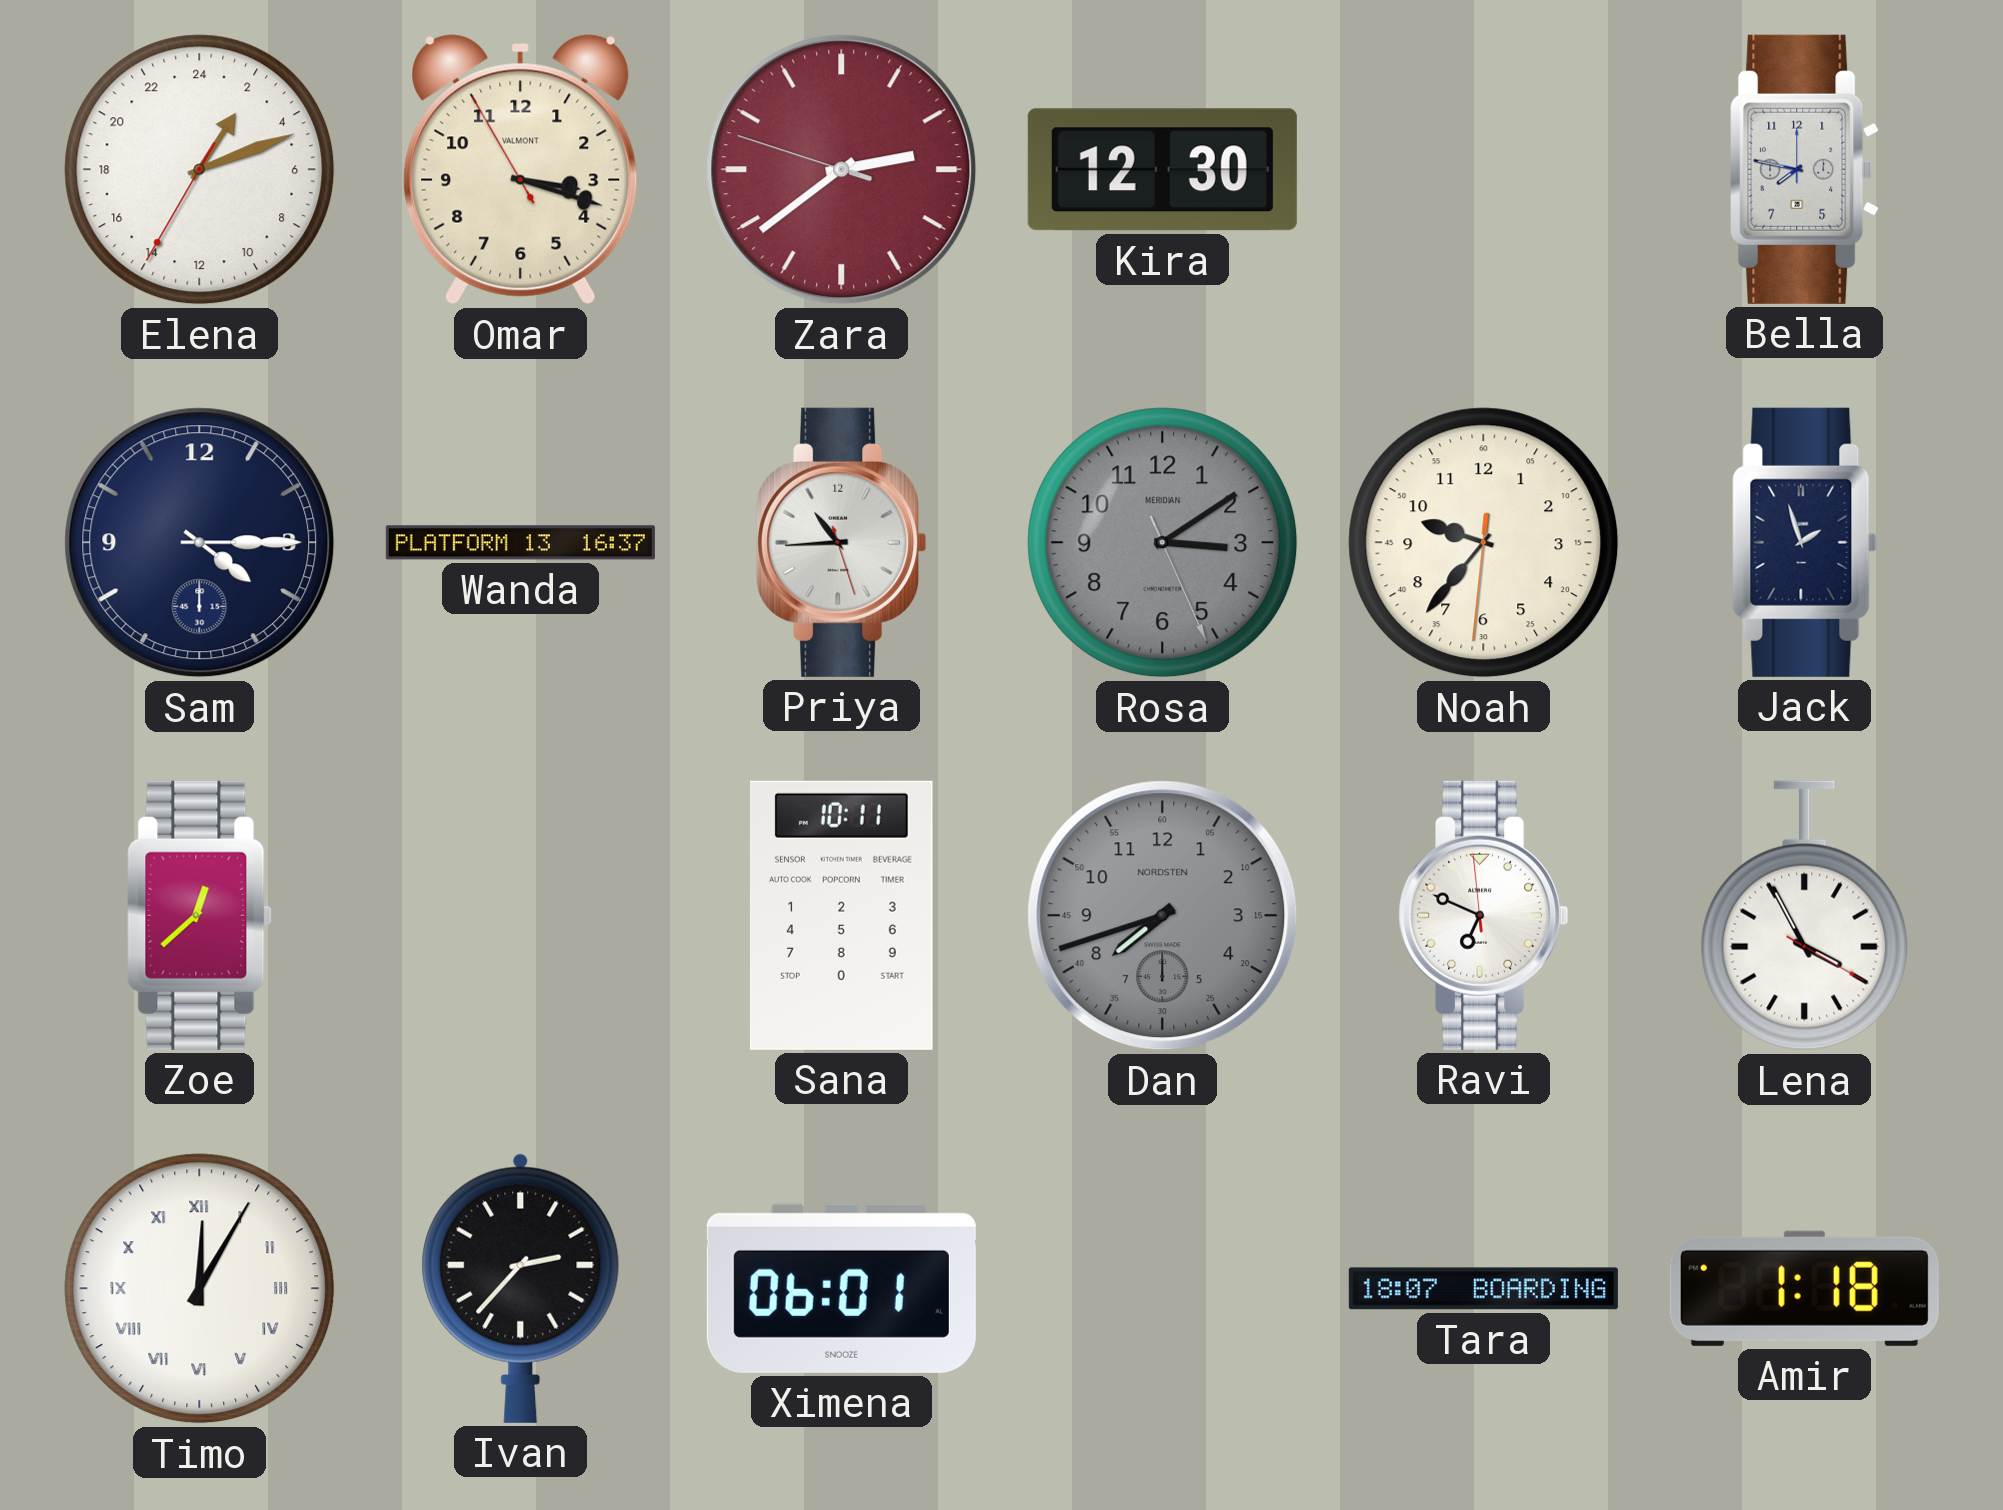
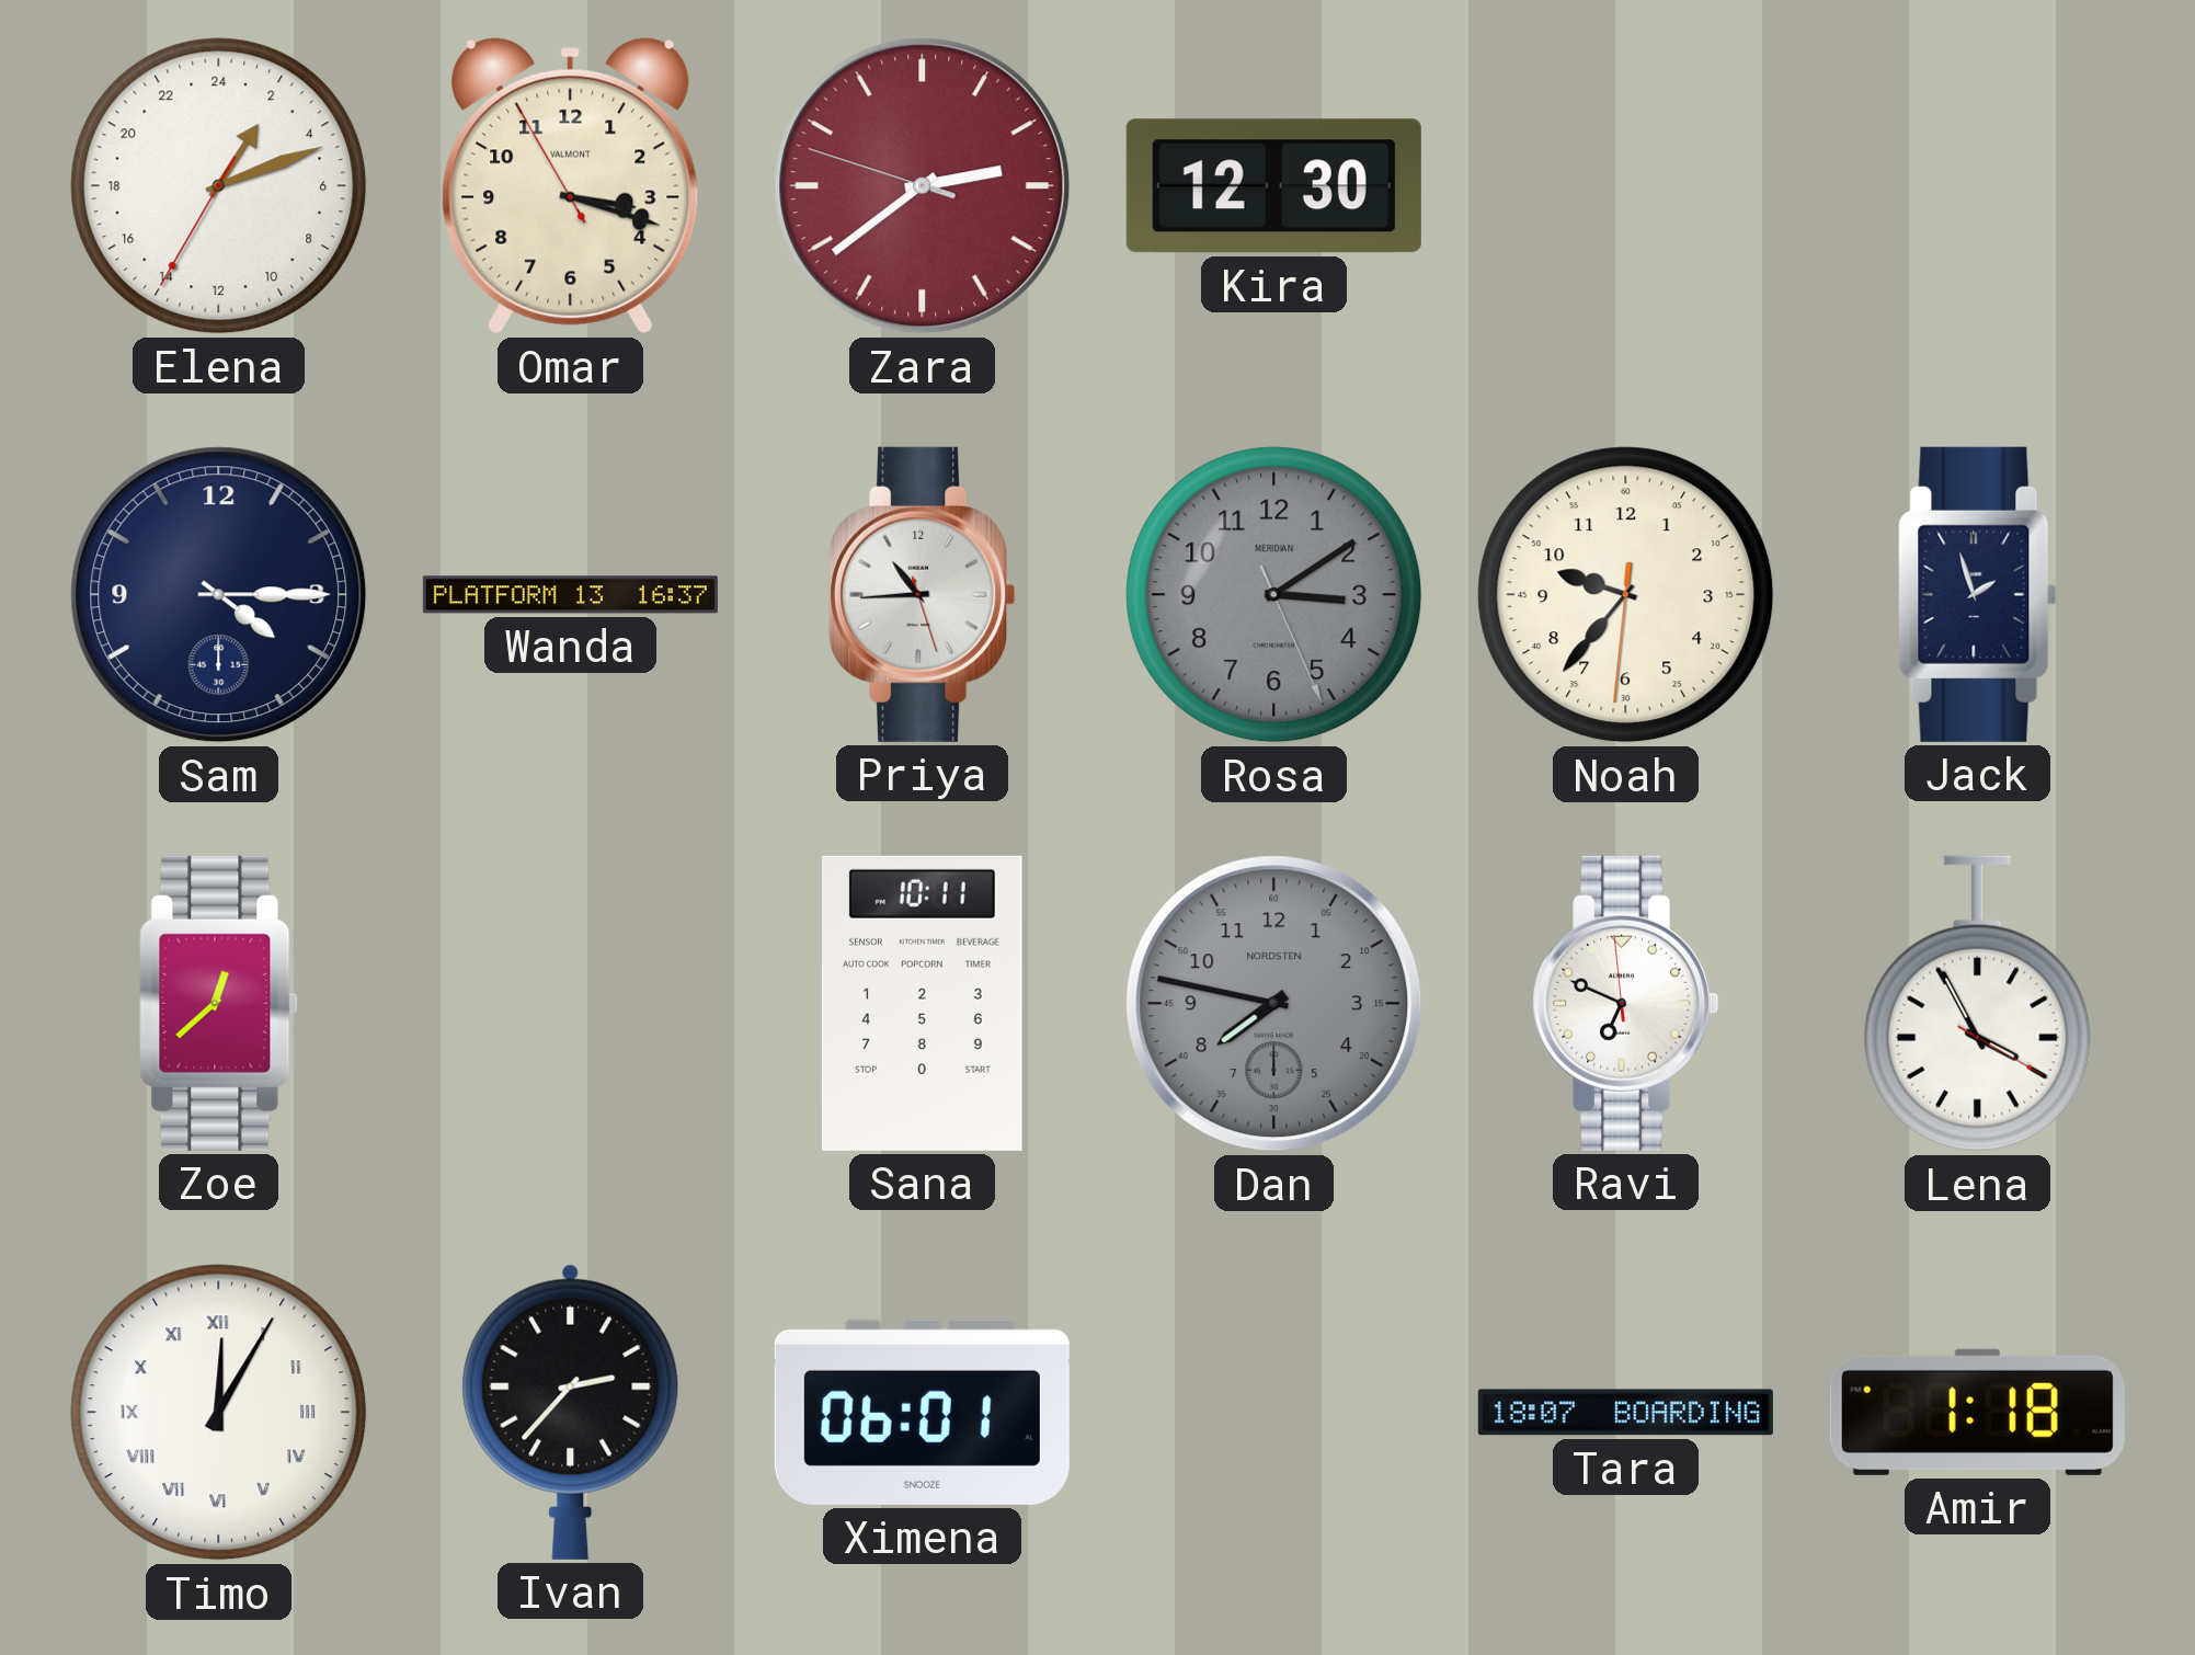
Bella: 7:47 -> none
Dan: 7:42 -> 7:47
